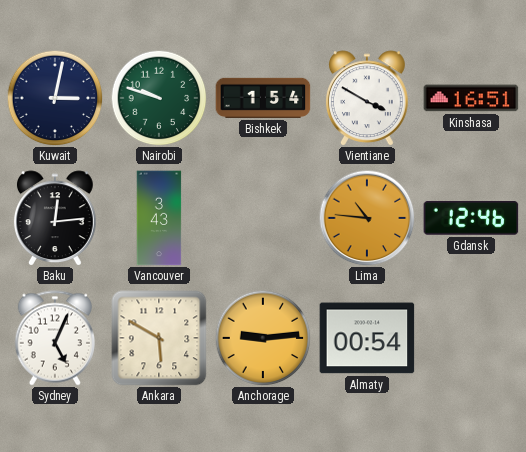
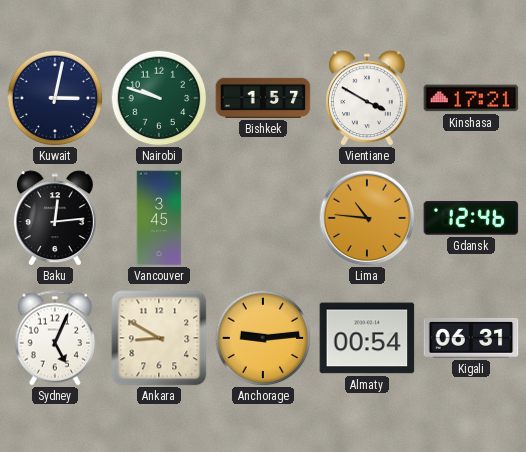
Bishkek: 1:54 -> 1:57
Kinshasa: 16:51 -> 17:21
Vancouver: 3:43 -> 3:45
Ankara: 5:50 -> 8:50
Kigali: none -> 06:31
